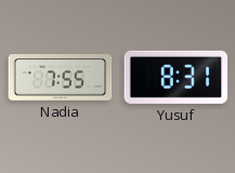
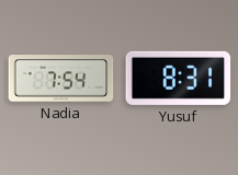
Nadia: 7:55 -> 7:54
